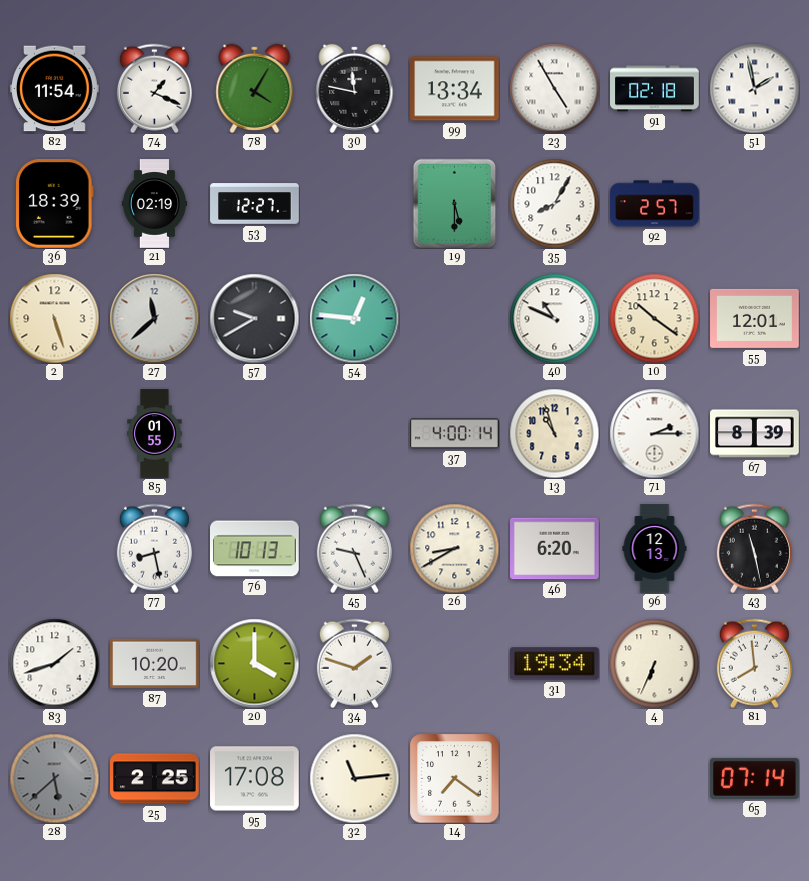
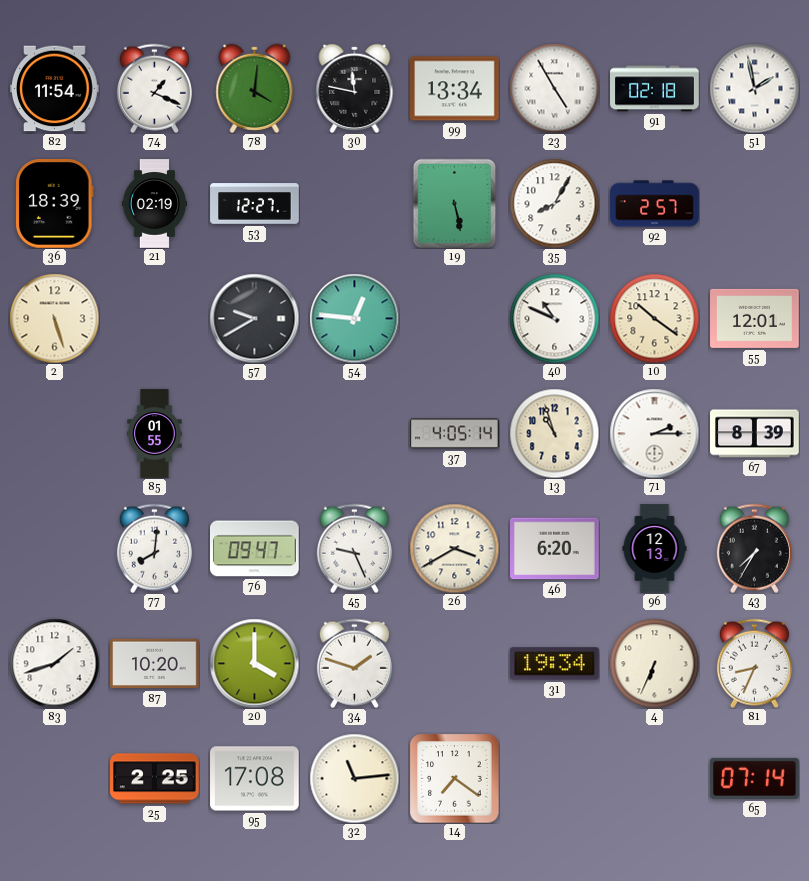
78: 4:05 -> 4:01
19: 5:30 -> 5:28
27: 11:38 -> none
37: 4:00 -> 4:05
77: 8:28 -> 8:01
76: 10:13 -> 09:47
26: 8:40 -> 3:40
43: 11:28 -> 7:35
81: 7:59 -> 8:34
28: 5:38 -> none
